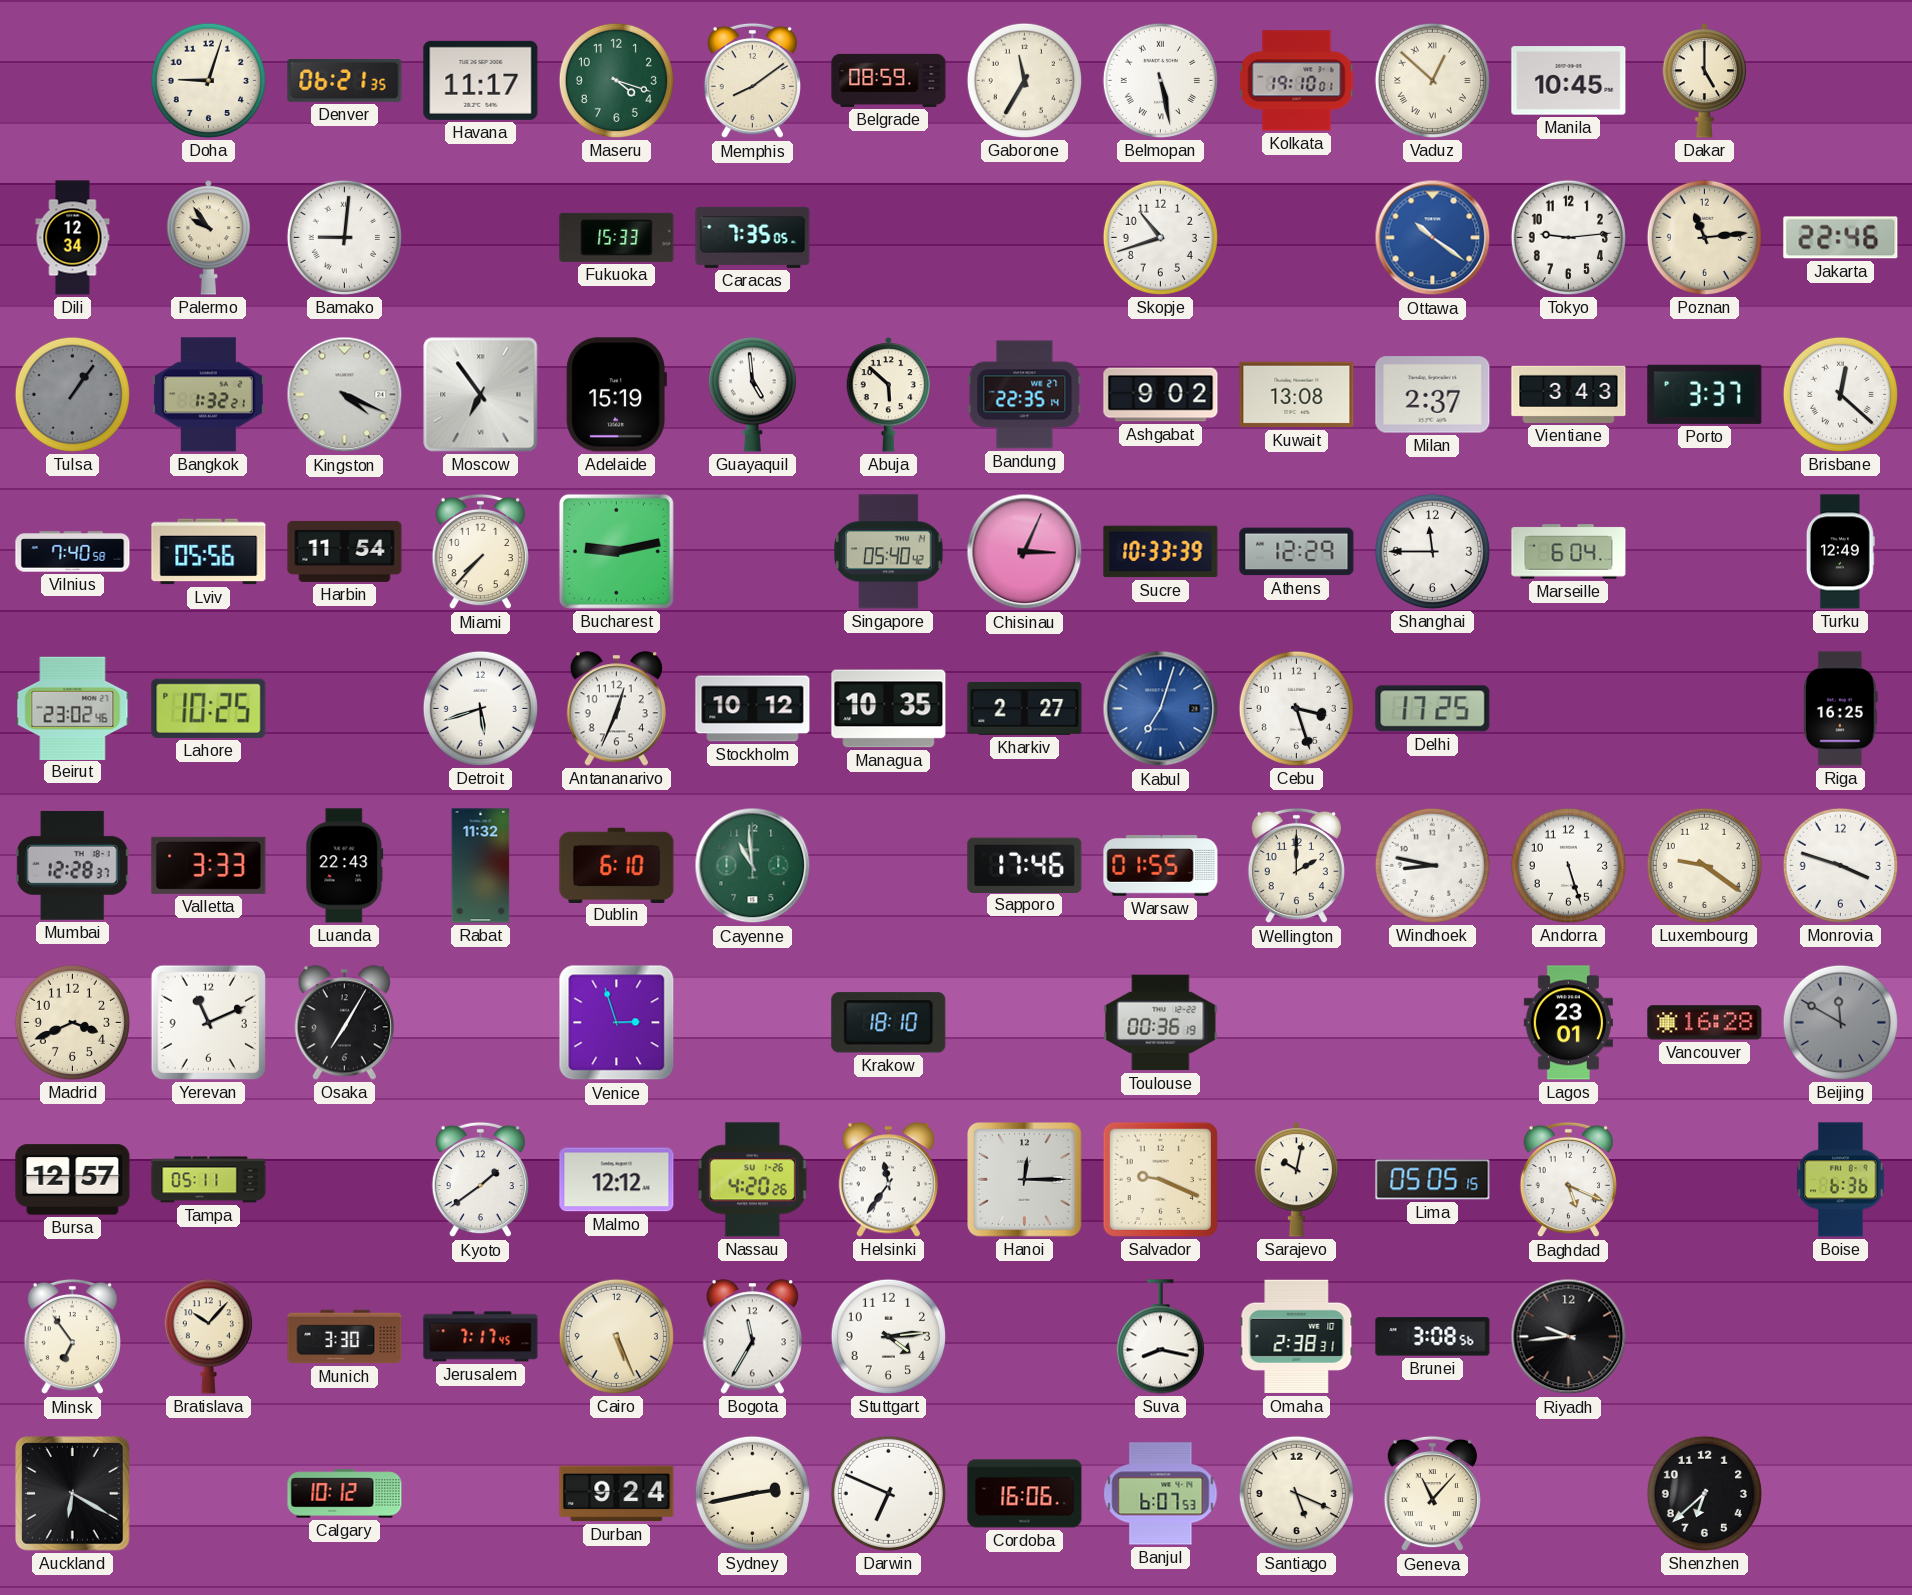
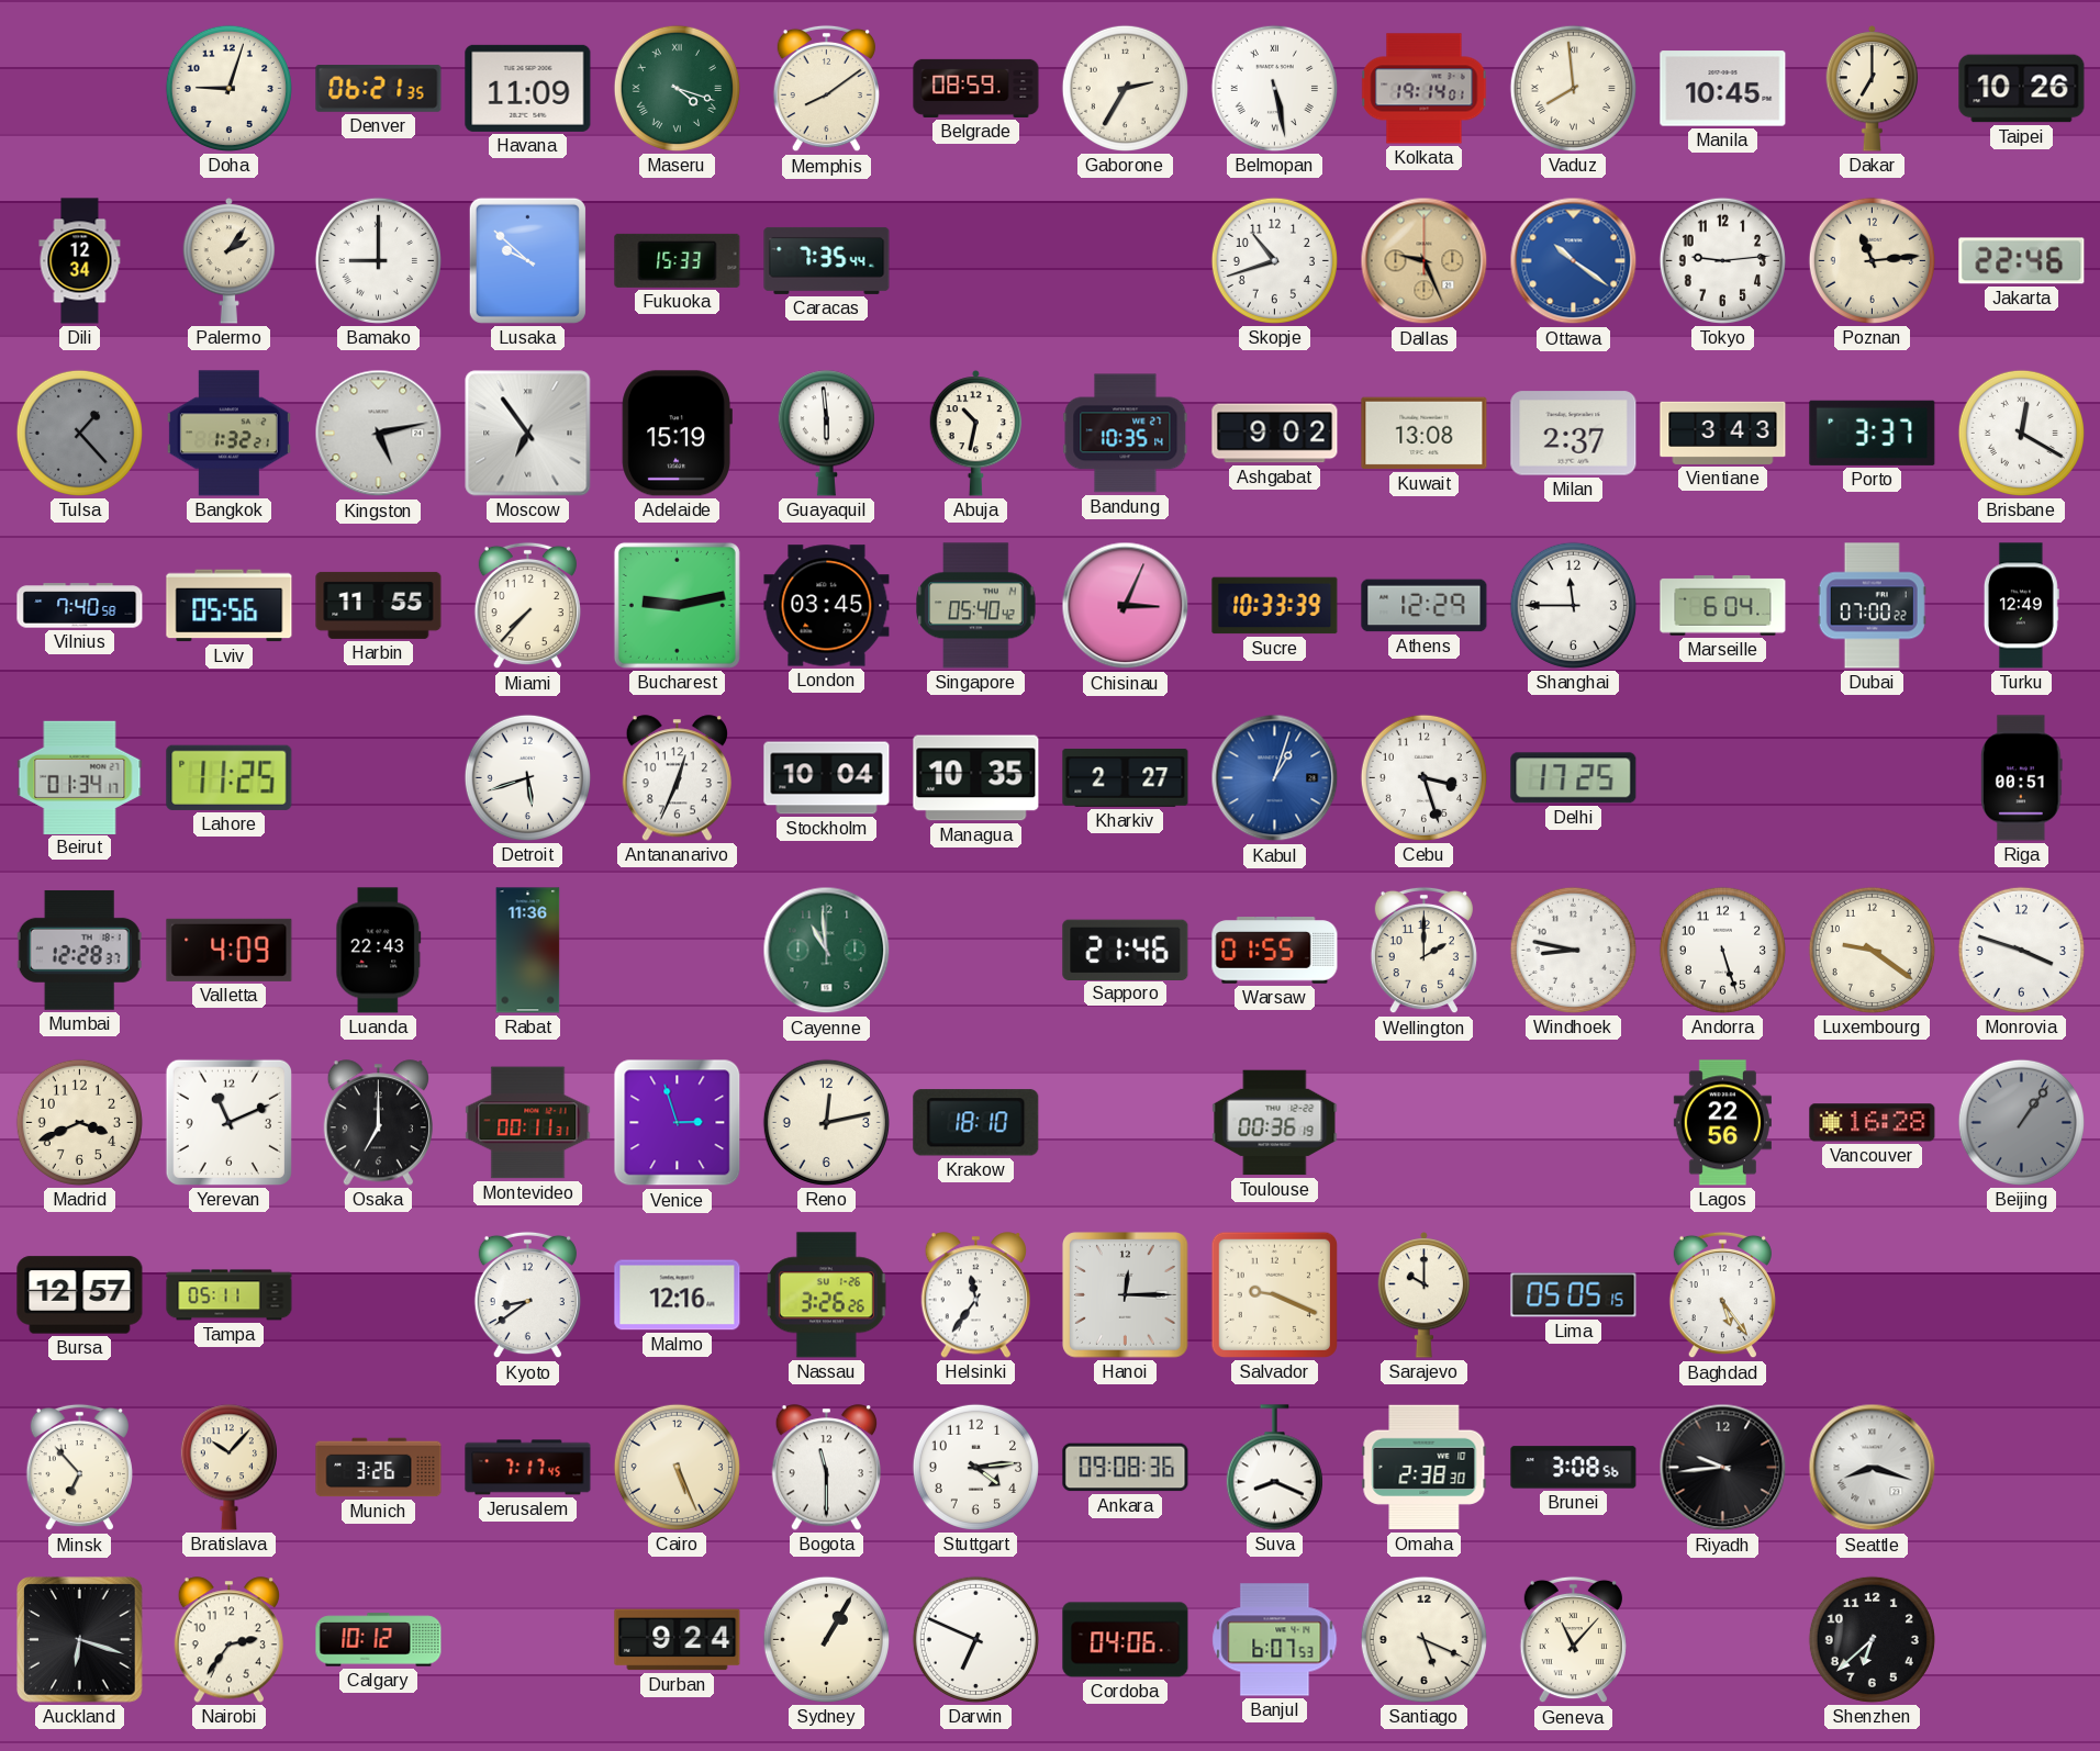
Havana: 11:17 -> 11:09
Maseru numerals: Arabic -> Roman
Gaborone: 11:35 -> 2:35
Kolkata: 19:10 -> 19:14
Vaduz: 12:52 -> 7:59
Dakar: 5:00 -> 7:00
Taipei: none -> 10:26
Palermo: 9:54 -> 2:06
Bamako: 9:01 -> 9:00
Lusaka: none -> 9:52
Caracas: 7:35:05 -> 7:35:44
Dallas: none -> 9:26
Tulsa: 1:06 -> 1:23
Kingston: 4:19 -> 5:13
Guayaquil: 4:59 -> 5:59
Abuja: 5:52 -> 10:32
Bandung: 22:35 -> 10:35
Brisbane: 12:22 -> 12:20
Harbin: 11:54 -> 11:55
London: none -> 03:45
Dubai: none -> 07:00
Beirut: 23:02 -> 01:34
Lahore: 10:25 -> 11:25
Stockholm: 10:12 -> 10:04
Kabul: 7:03 -> 1:03
Riga: 16:25 -> 00:51
Valletta: 3:33 -> 4:09
Rabat: 11:32 -> 11:36
Dublin: 6:10 -> none
Sapporo: 17:46 -> 21:46
Osaka: 7:05 -> 7:00
Montevideo: none -> 00:11
Reno: none -> 12:13
Lagos: 23:01 -> 22:56
Beijing: 11:50 -> 1:06
Kyoto: 1:39 -> 8:39
Malmo: 12:12 -> 12:16
Nassau: 4:20 -> 3:26
Sarajevo: 10:02 -> 10:00
Baghdad: 5:19 -> 5:24
Boise: 6:36 -> none
Minsk: 6:54 -> 6:53
Munich: 3:30 -> 3:26
Bogota: 11:35 -> 11:30
Ankara: none -> 09:08
Suva: 8:17 -> 8:19
Omaha: 2:38:31 -> 2:38:30
Seattle: none -> 8:18
Auckland: 6:20 -> 6:18
Nairobi: none -> 2:36
Sydney: 2:43 -> 1:05
Cordoba: 16:06 -> 04:06
